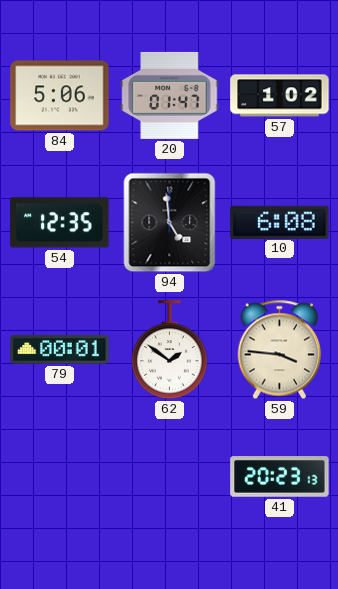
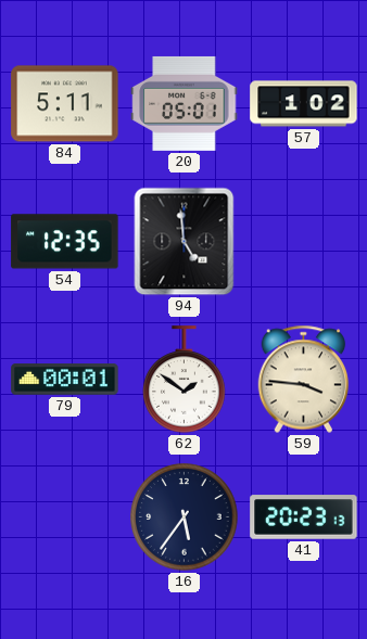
84: 5:06 -> 5:11
20: 01:47 -> 05:01
10: 6:08 -> none
16: none -> 5:36
